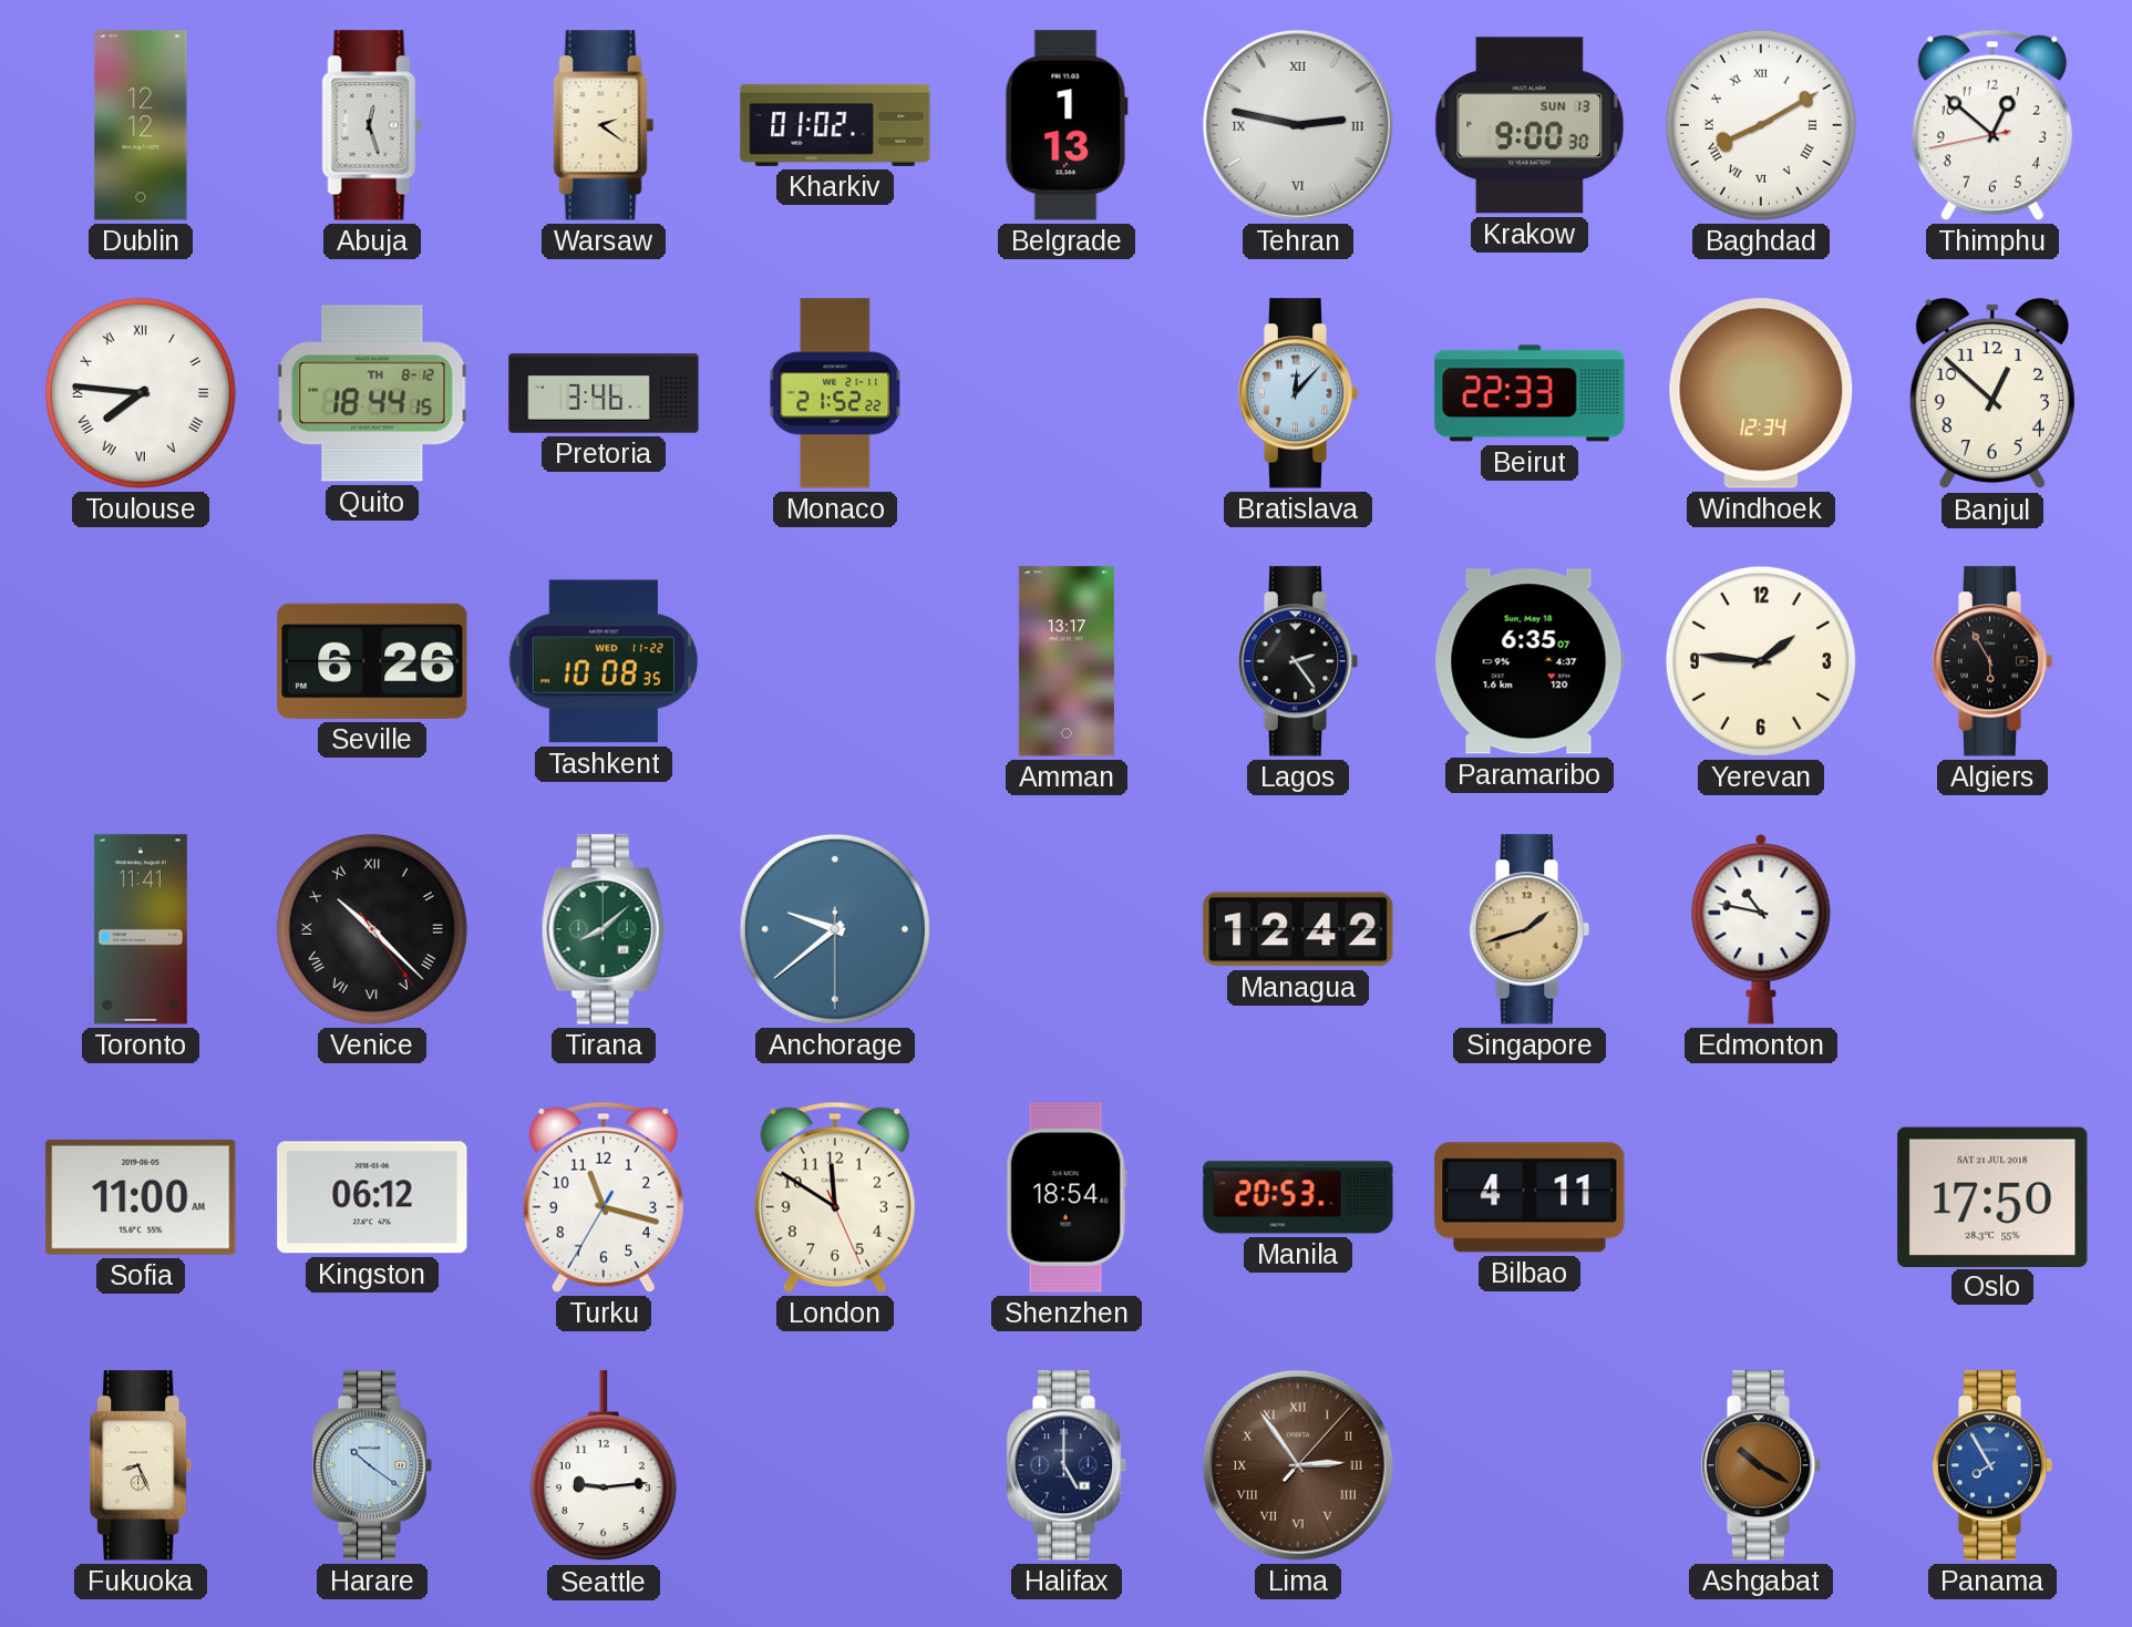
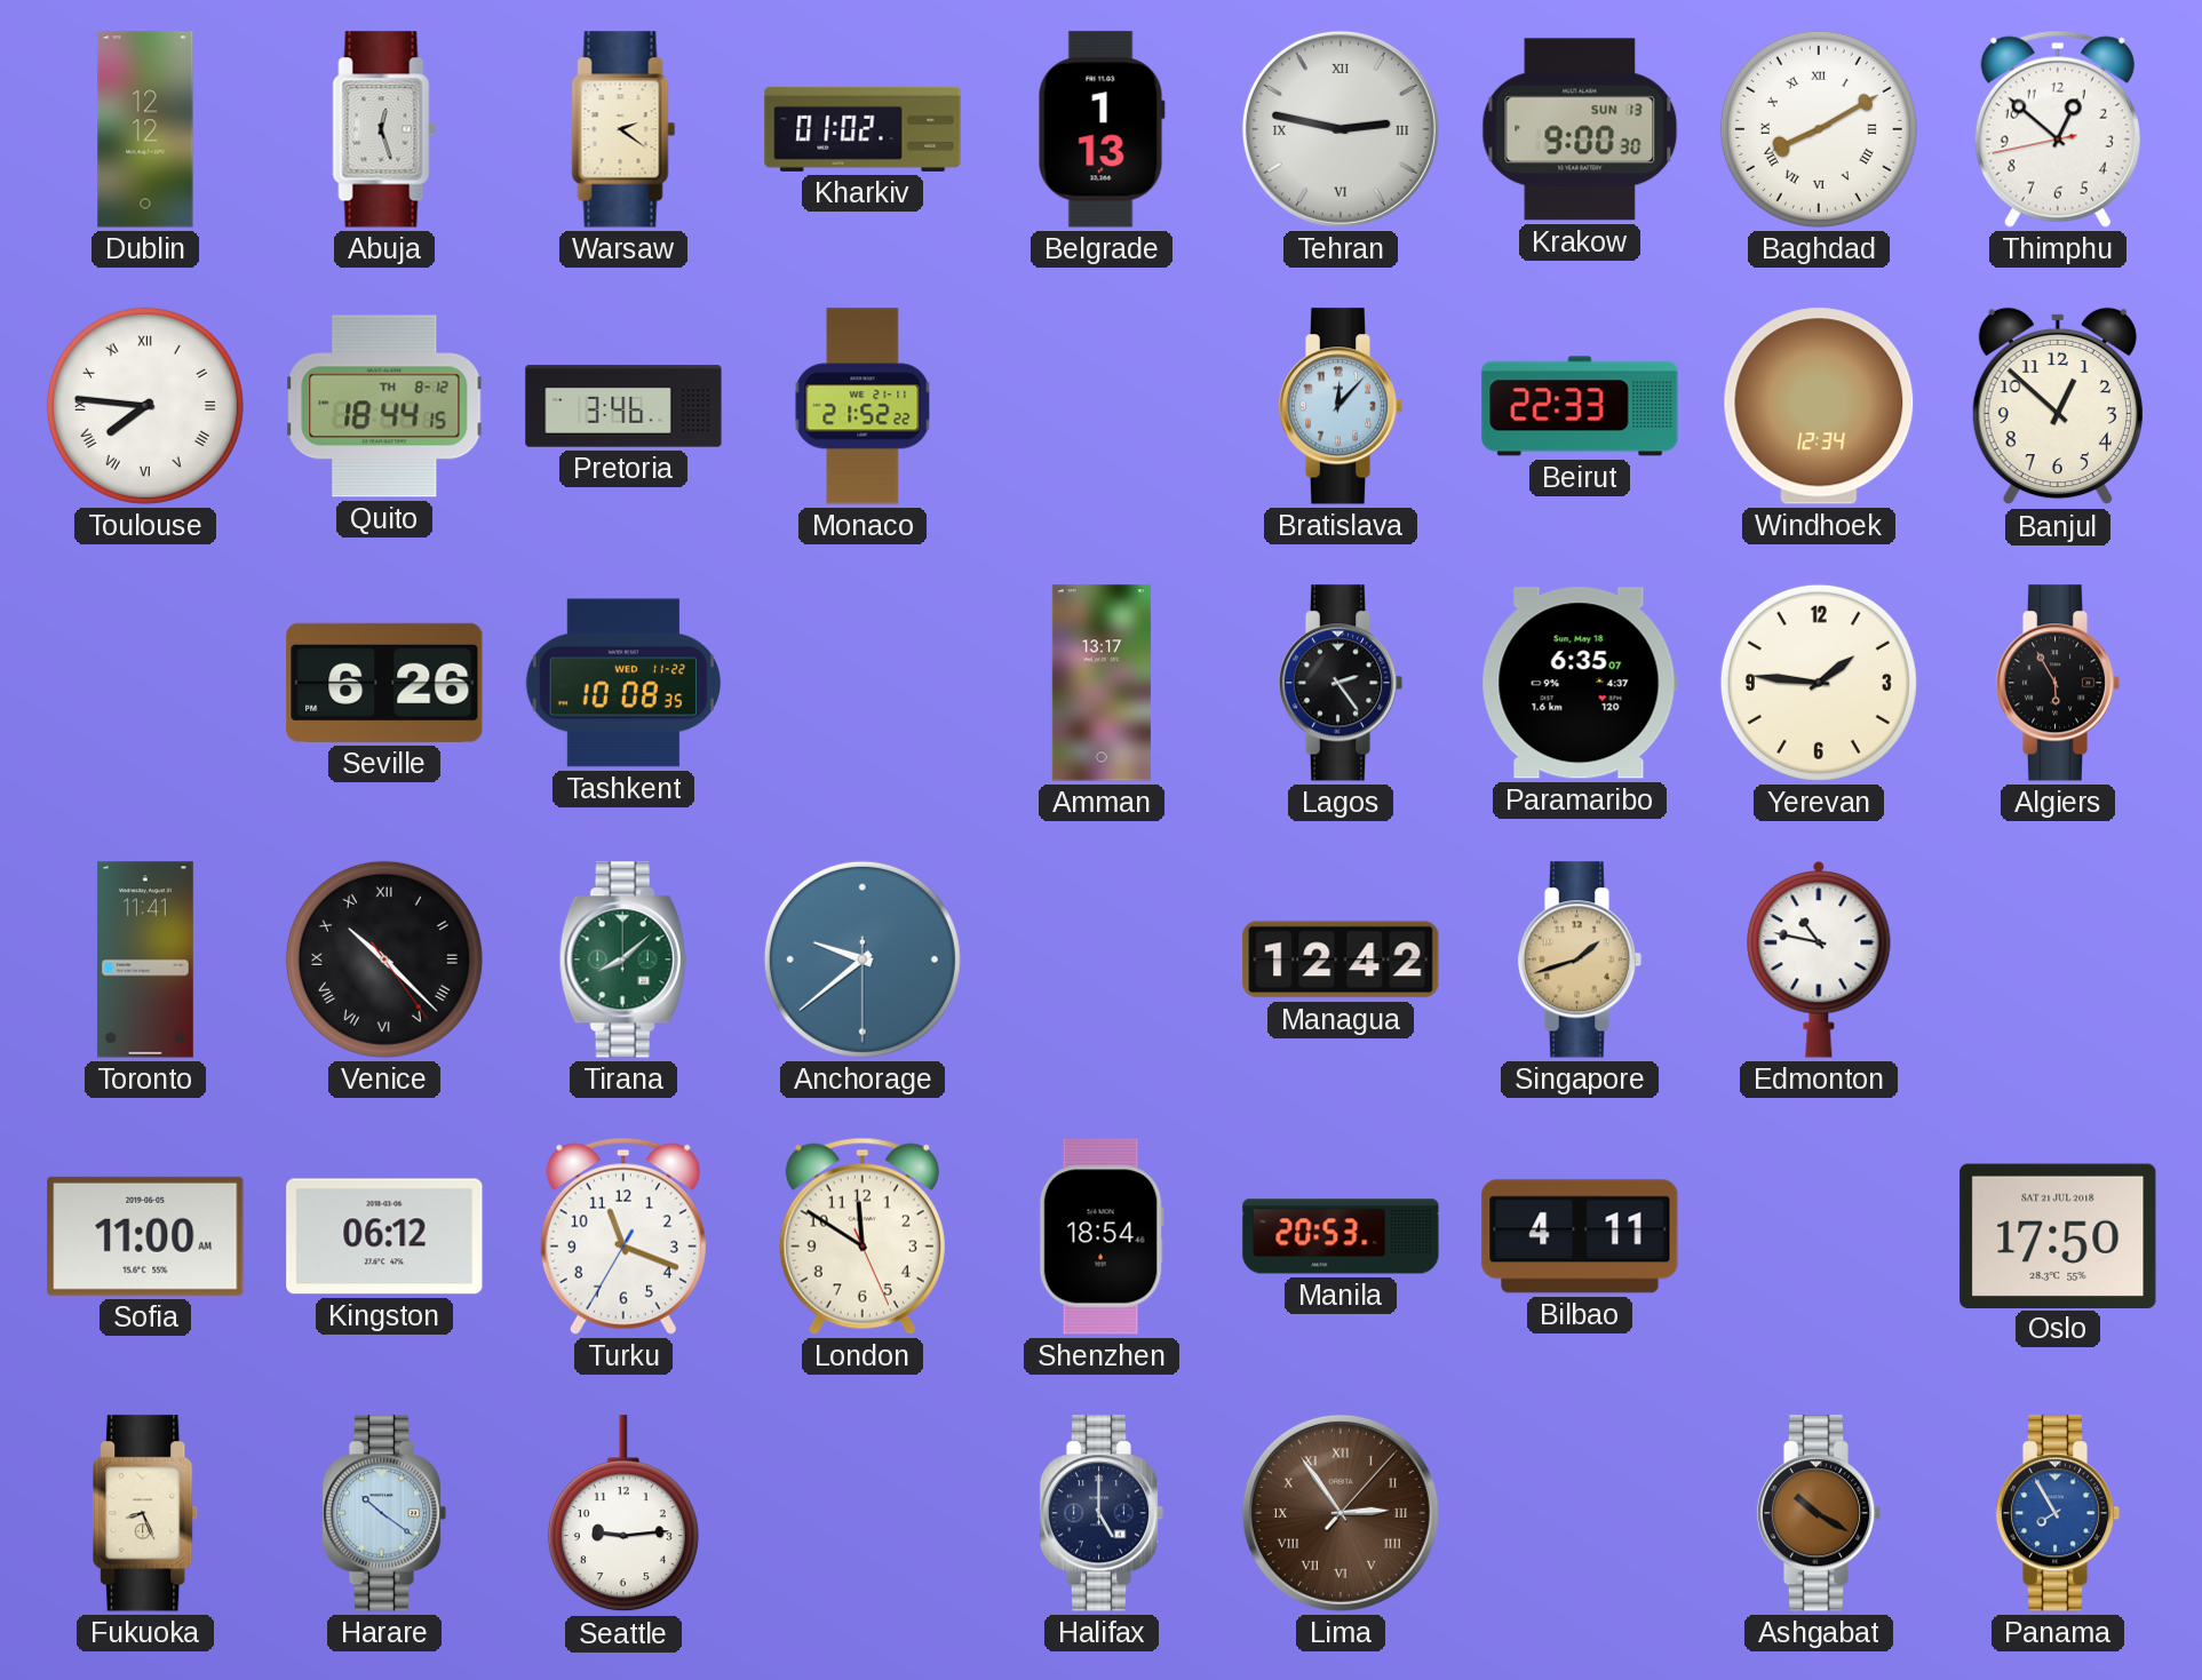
Turku: 11:17 -> 11:18
